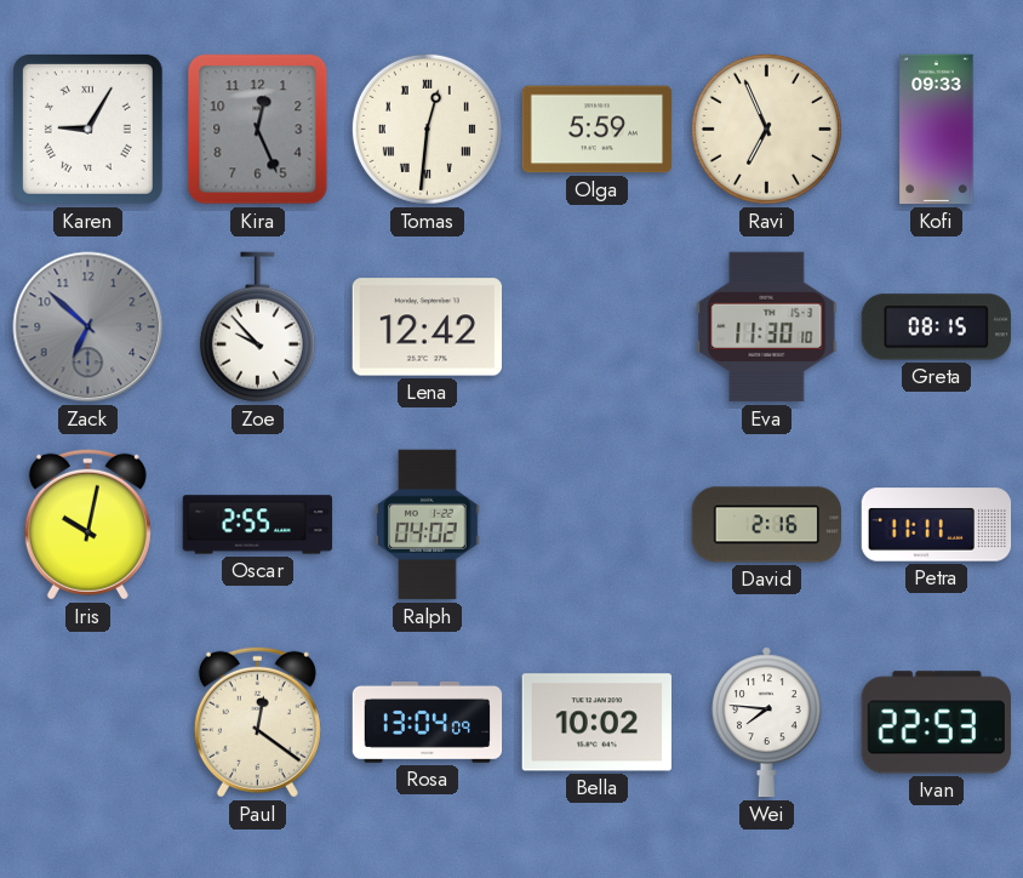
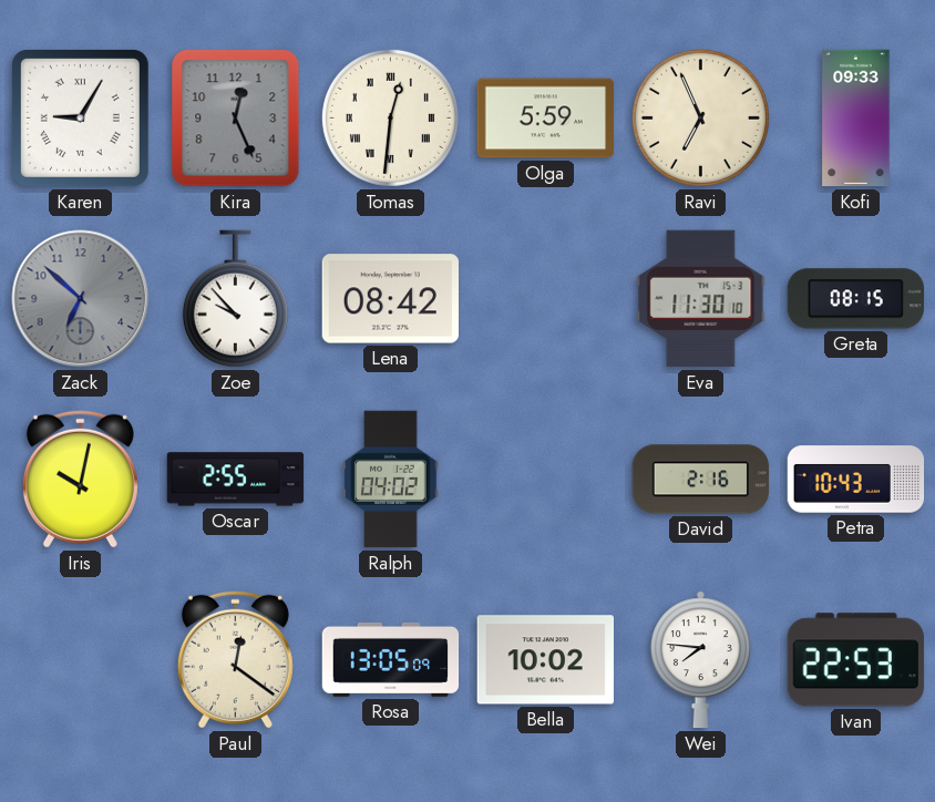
Lena: 12:42 -> 08:42
Petra: 11:11 -> 10:43
Rosa: 13:04 -> 13:05
